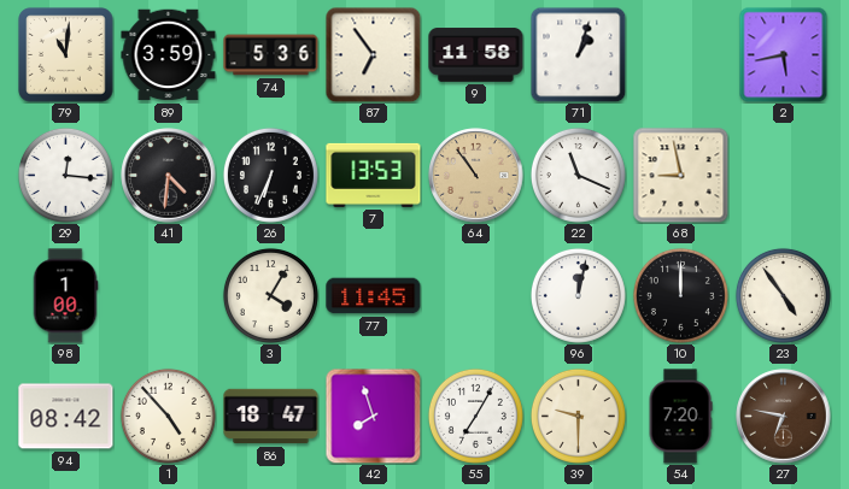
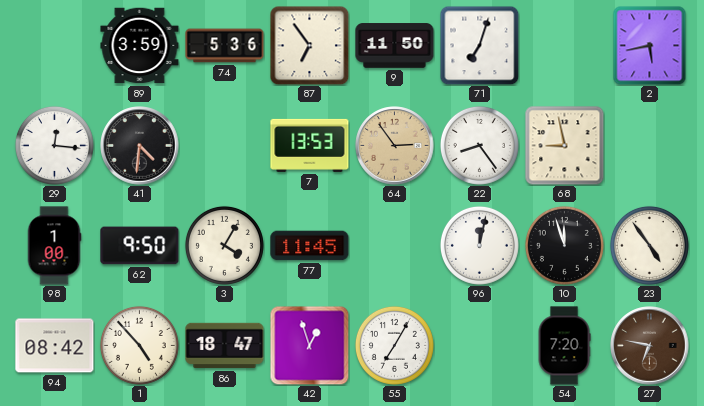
79: 11:01 -> none
9: 11:58 -> 11:50
71: 1:03 -> 7:03
26: 6:34 -> none
64: 10:54 -> 2:54
22: 11:19 -> 8:24
62: none -> 9:50
10: 12:00 -> 11:57
42: 7:57 -> 12:57
39: 9:30 -> none
